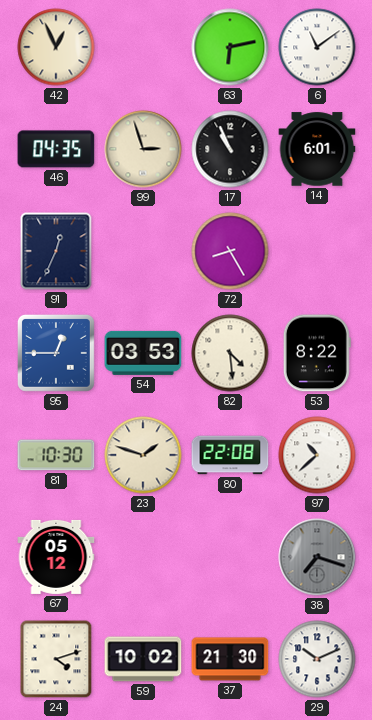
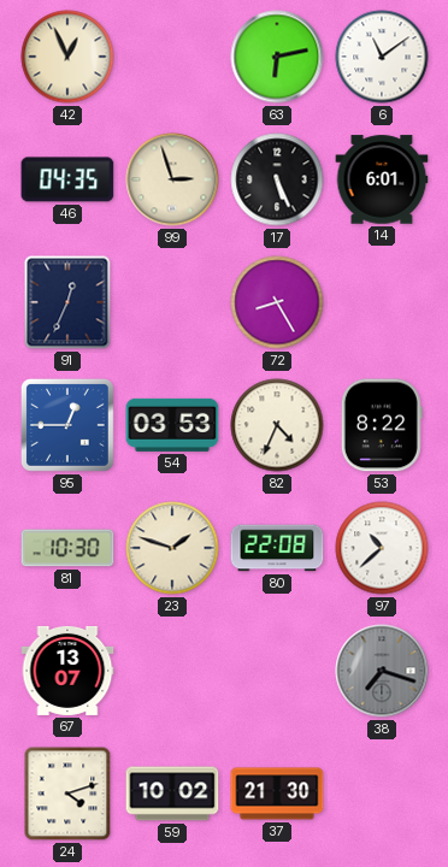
17: 10:56 -> 5:26
82: 4:29 -> 4:34
67: 05:12 -> 13:07
29: 10:11 -> none
